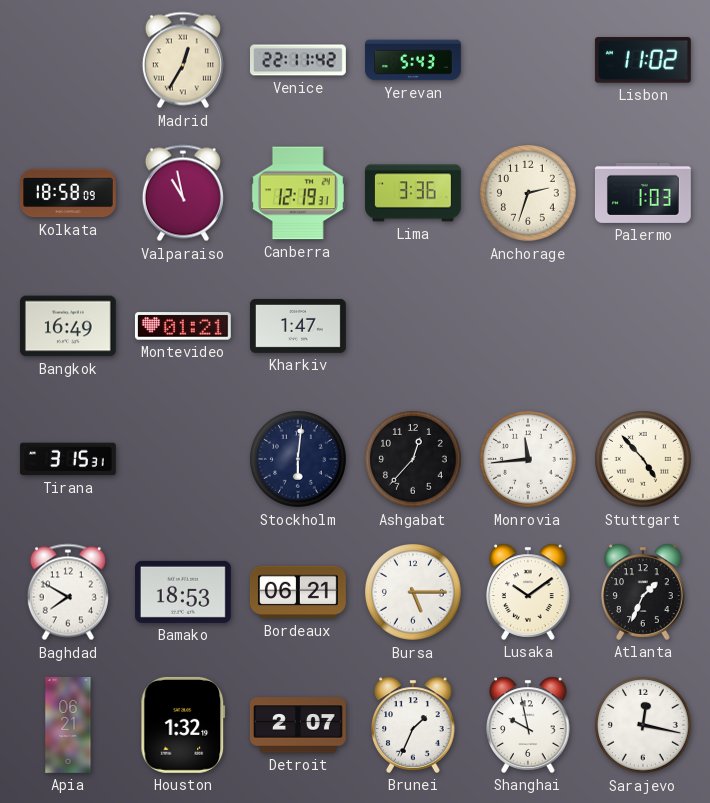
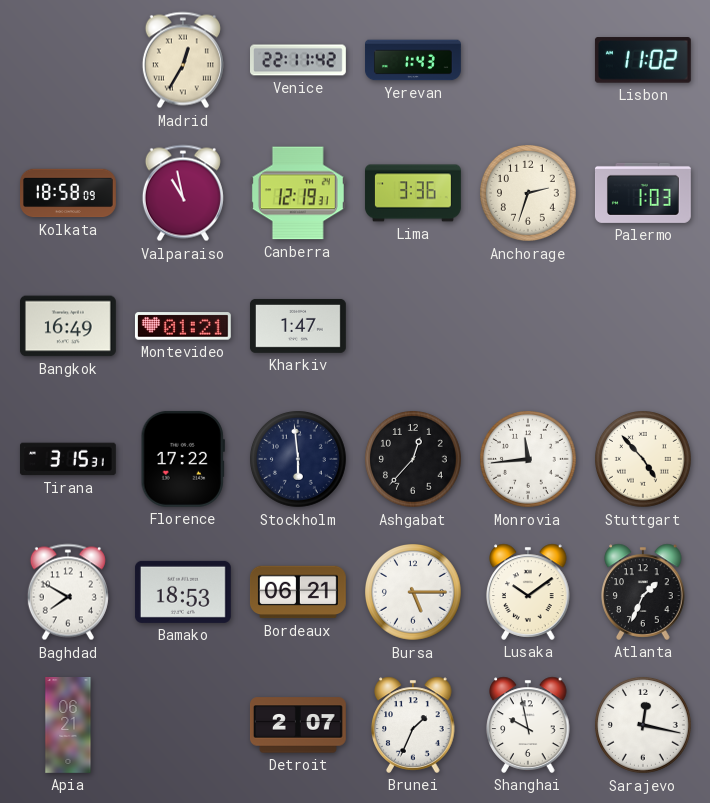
Yerevan: 5:43 -> 1:43
Florence: none -> 17:22
Stockholm: 6:01 -> 5:59
Houston: 1:32 -> none
